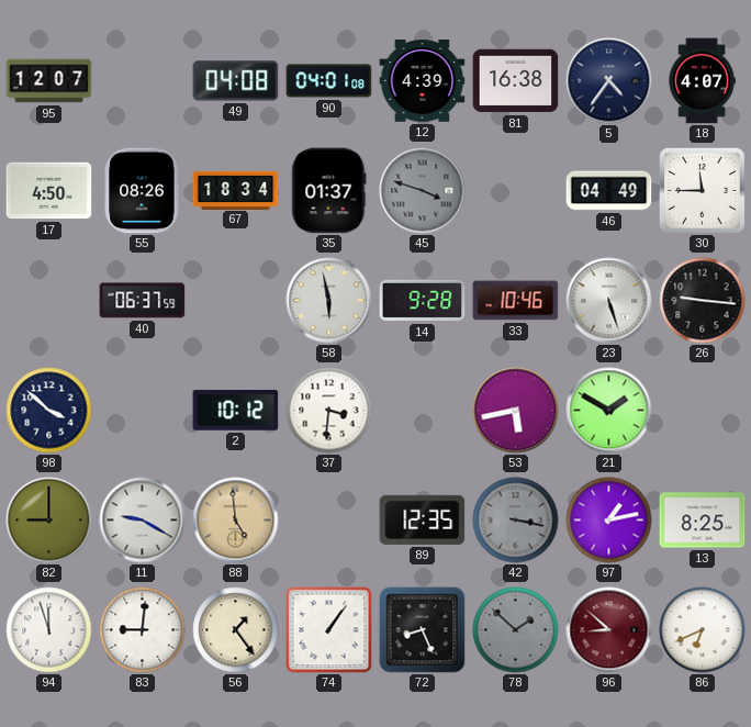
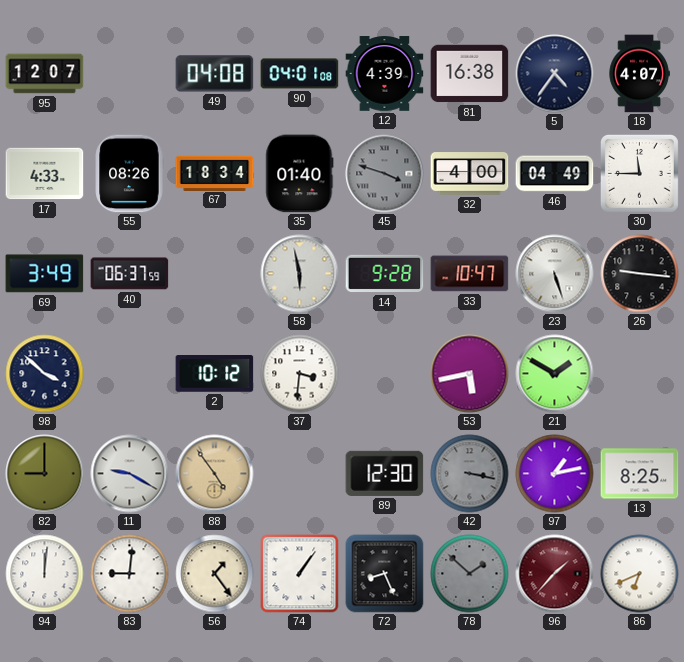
17: 4:50 -> 4:33
35: 01:37 -> 01:40
32: none -> 4:00
69: none -> 3:49
33: 10:46 -> 10:47
88: 4:59 -> 4:54
89: 12:35 -> 12:30
94: 11:57 -> 12:01
96: 8:52 -> 1:37
